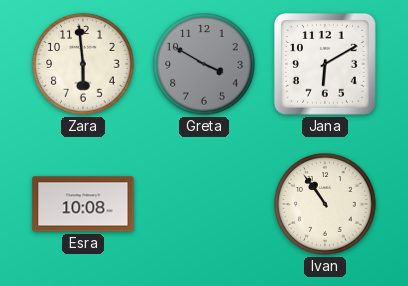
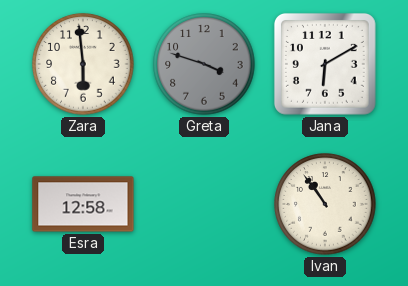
Greta: 3:50 -> 3:48
Esra: 10:08 -> 12:58
